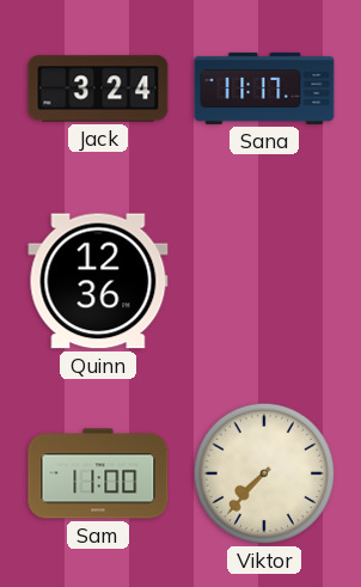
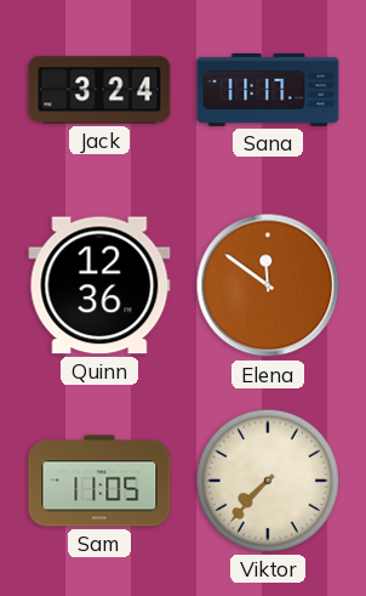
Elena: none -> 11:51
Sam: 11:00 -> 11:05
